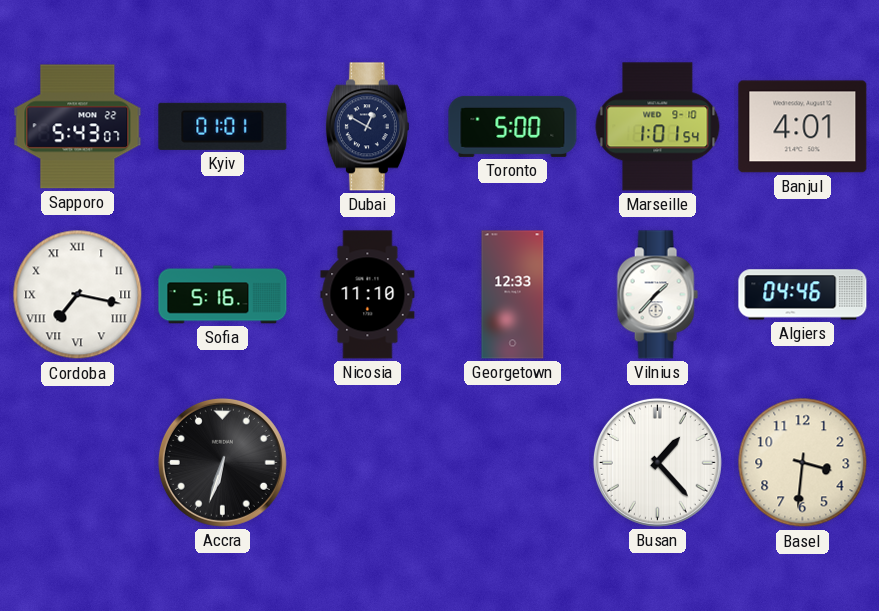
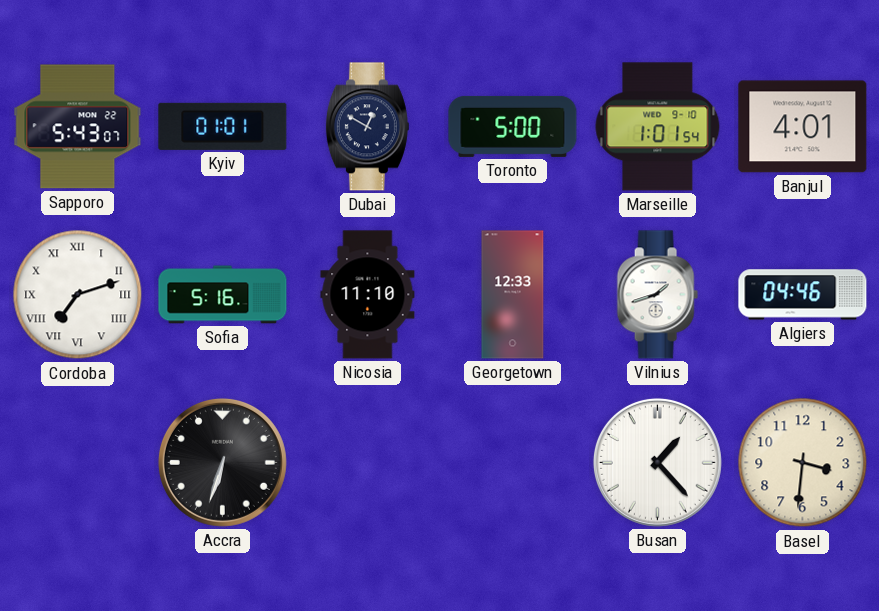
Cordoba: 7:17 -> 7:12
Vilnius: 1:37 -> 1:42
